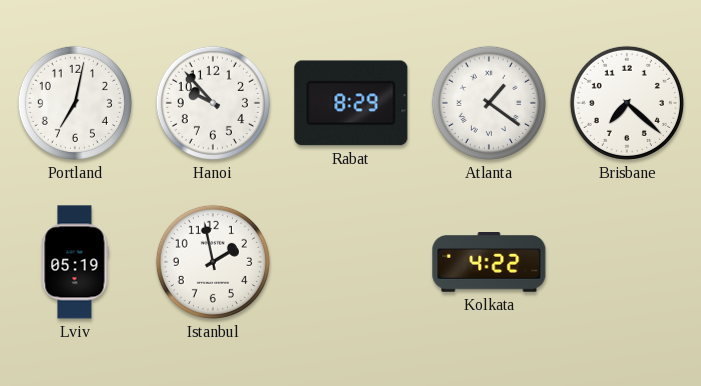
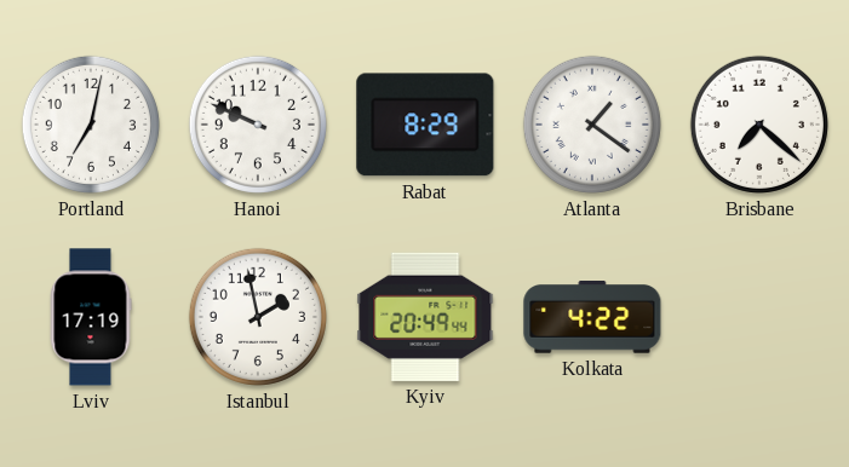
Hanoi: 9:53 -> 9:49
Lviv: 05:19 -> 17:19
Kyiv: none -> 20:49
